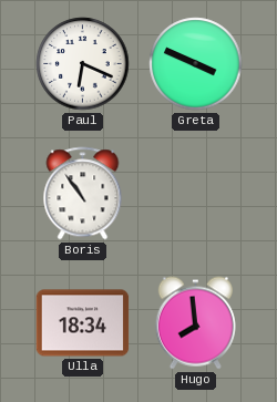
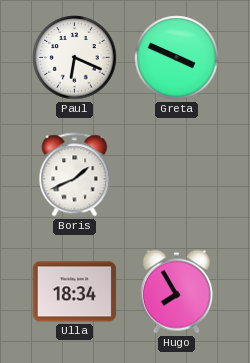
Boris: 10:54 -> 1:41
Hugo: 7:59 -> 7:55
